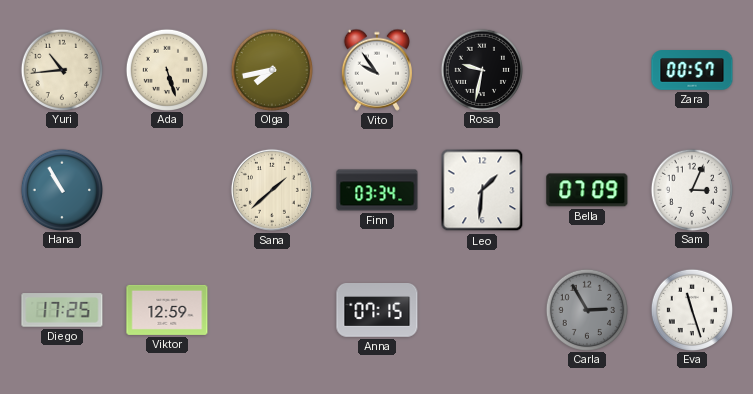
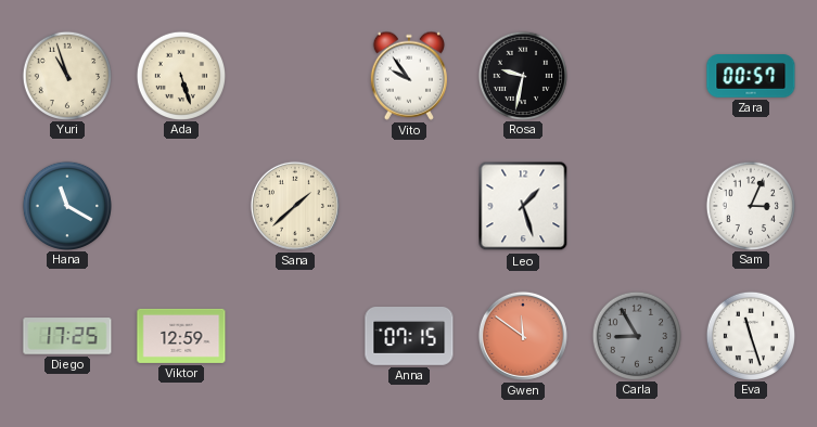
Yuri: 10:44 -> 10:57
Olga: 7:43 -> none
Hana: 10:55 -> 11:20
Finn: 03:34 -> none
Leo: 1:31 -> 1:27
Bella: 07:09 -> none
Gwen: none -> 11:51
Carla: 2:55 -> 8:55
